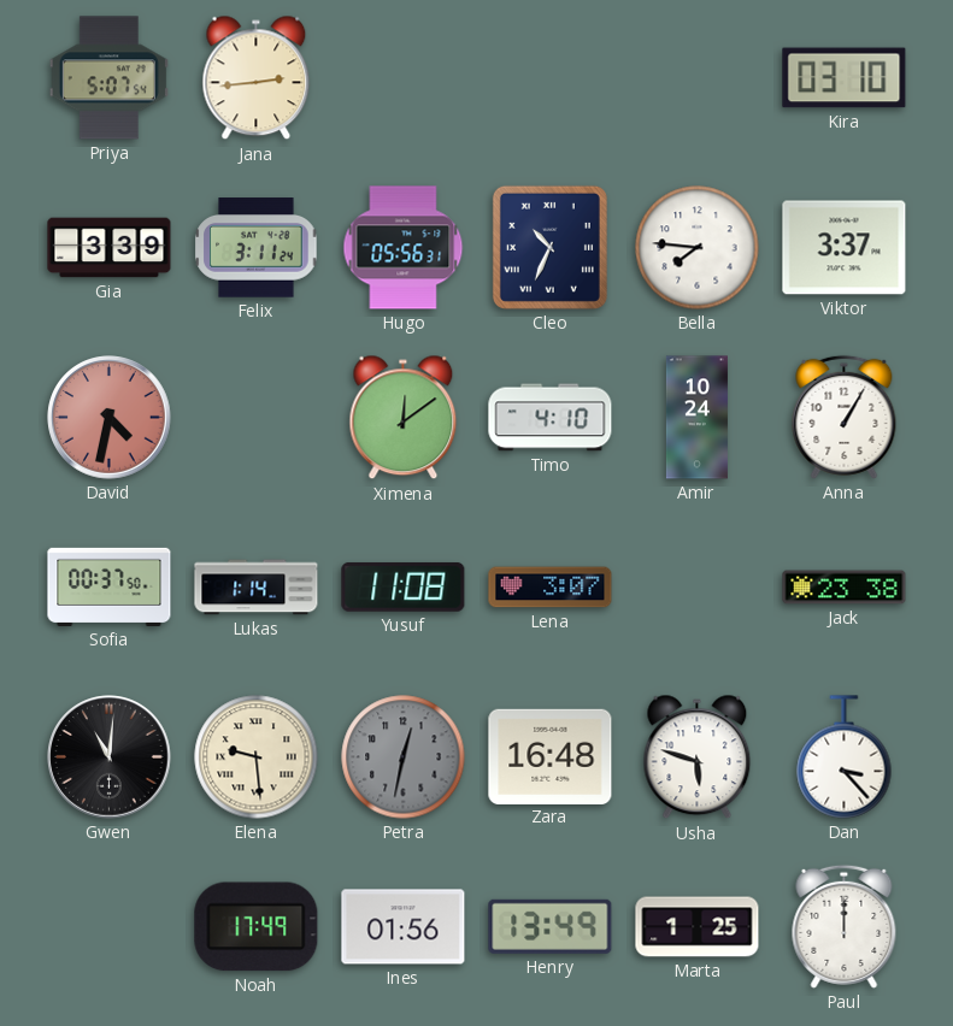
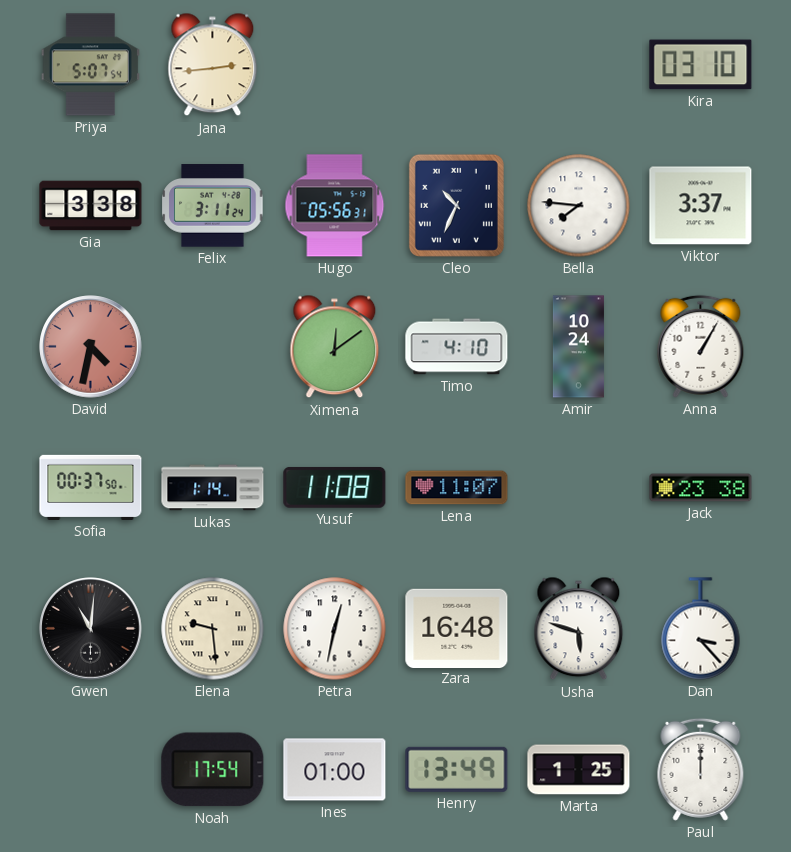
Gia: 3:39 -> 3:38
Lena: 3:07 -> 11:07
Petra dial: grey -> white
Noah: 17:49 -> 17:54
Ines: 01:56 -> 01:00
